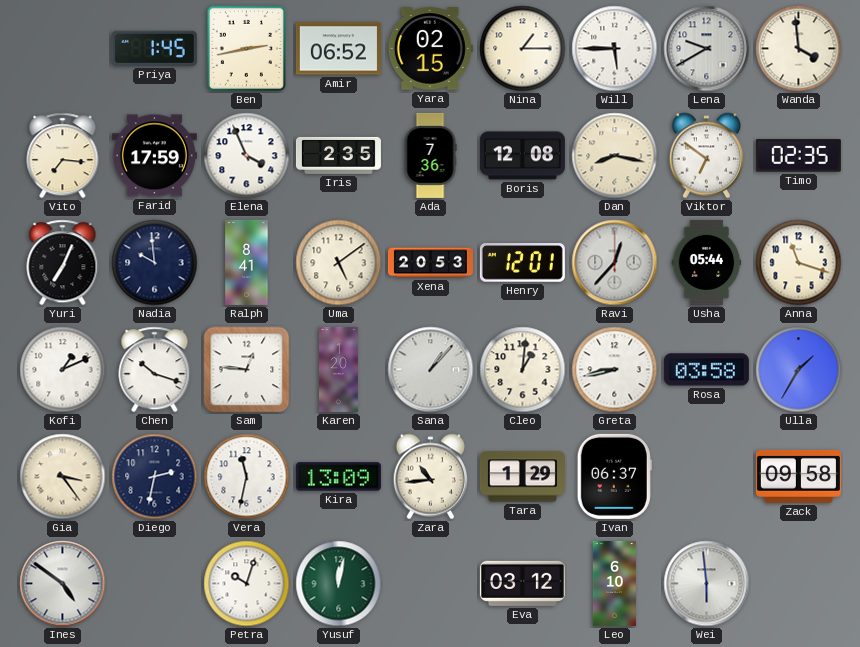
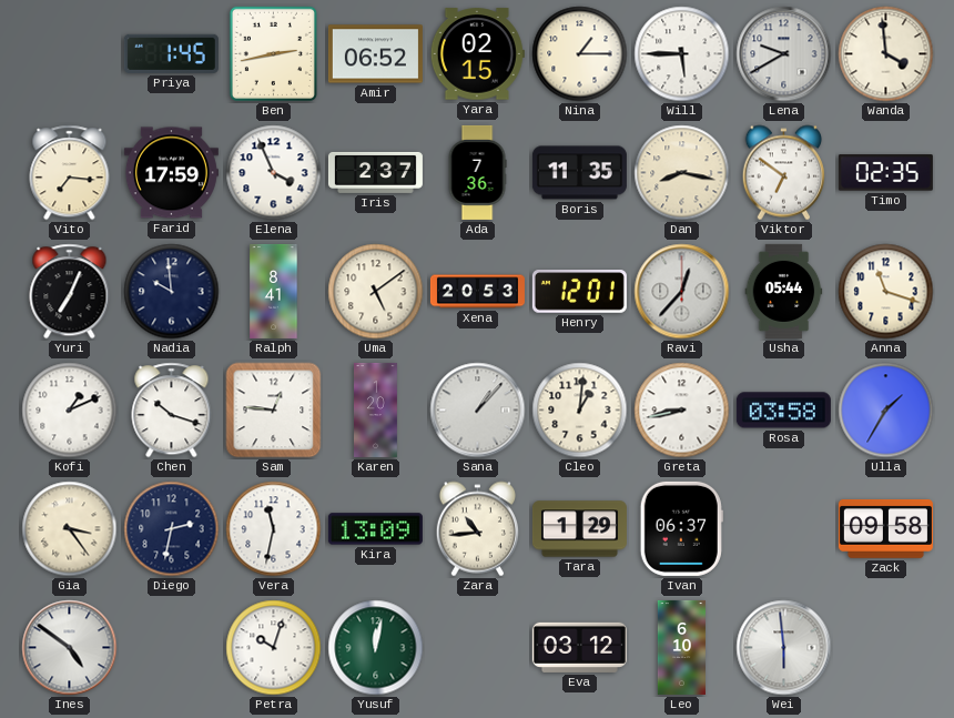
Iris: 2:35 -> 2:37
Boris: 12:08 -> 11:35
